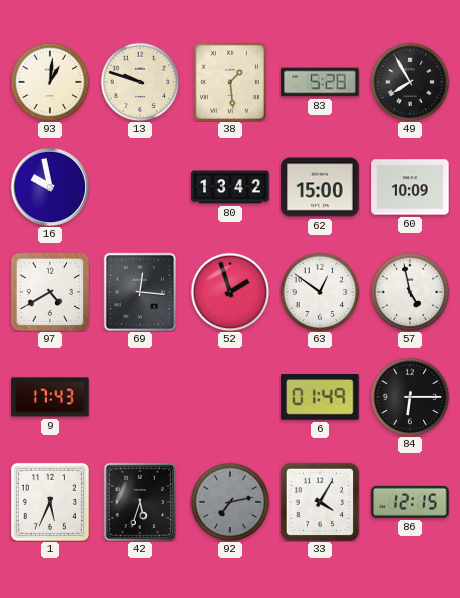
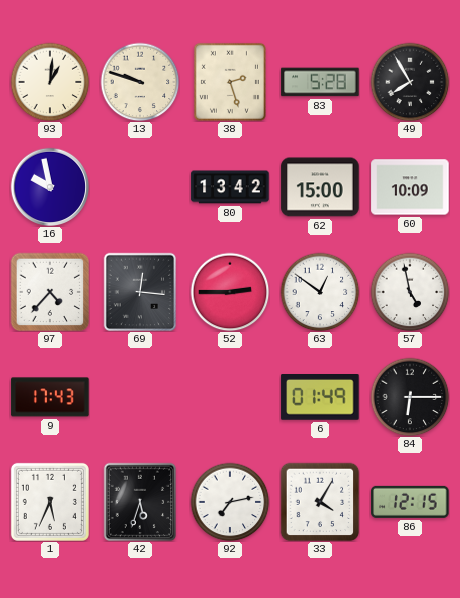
38: 1:29 -> 2:27
97: 4:40 -> 4:37
52: 1:57 -> 2:45
92 dial: grey -> white
